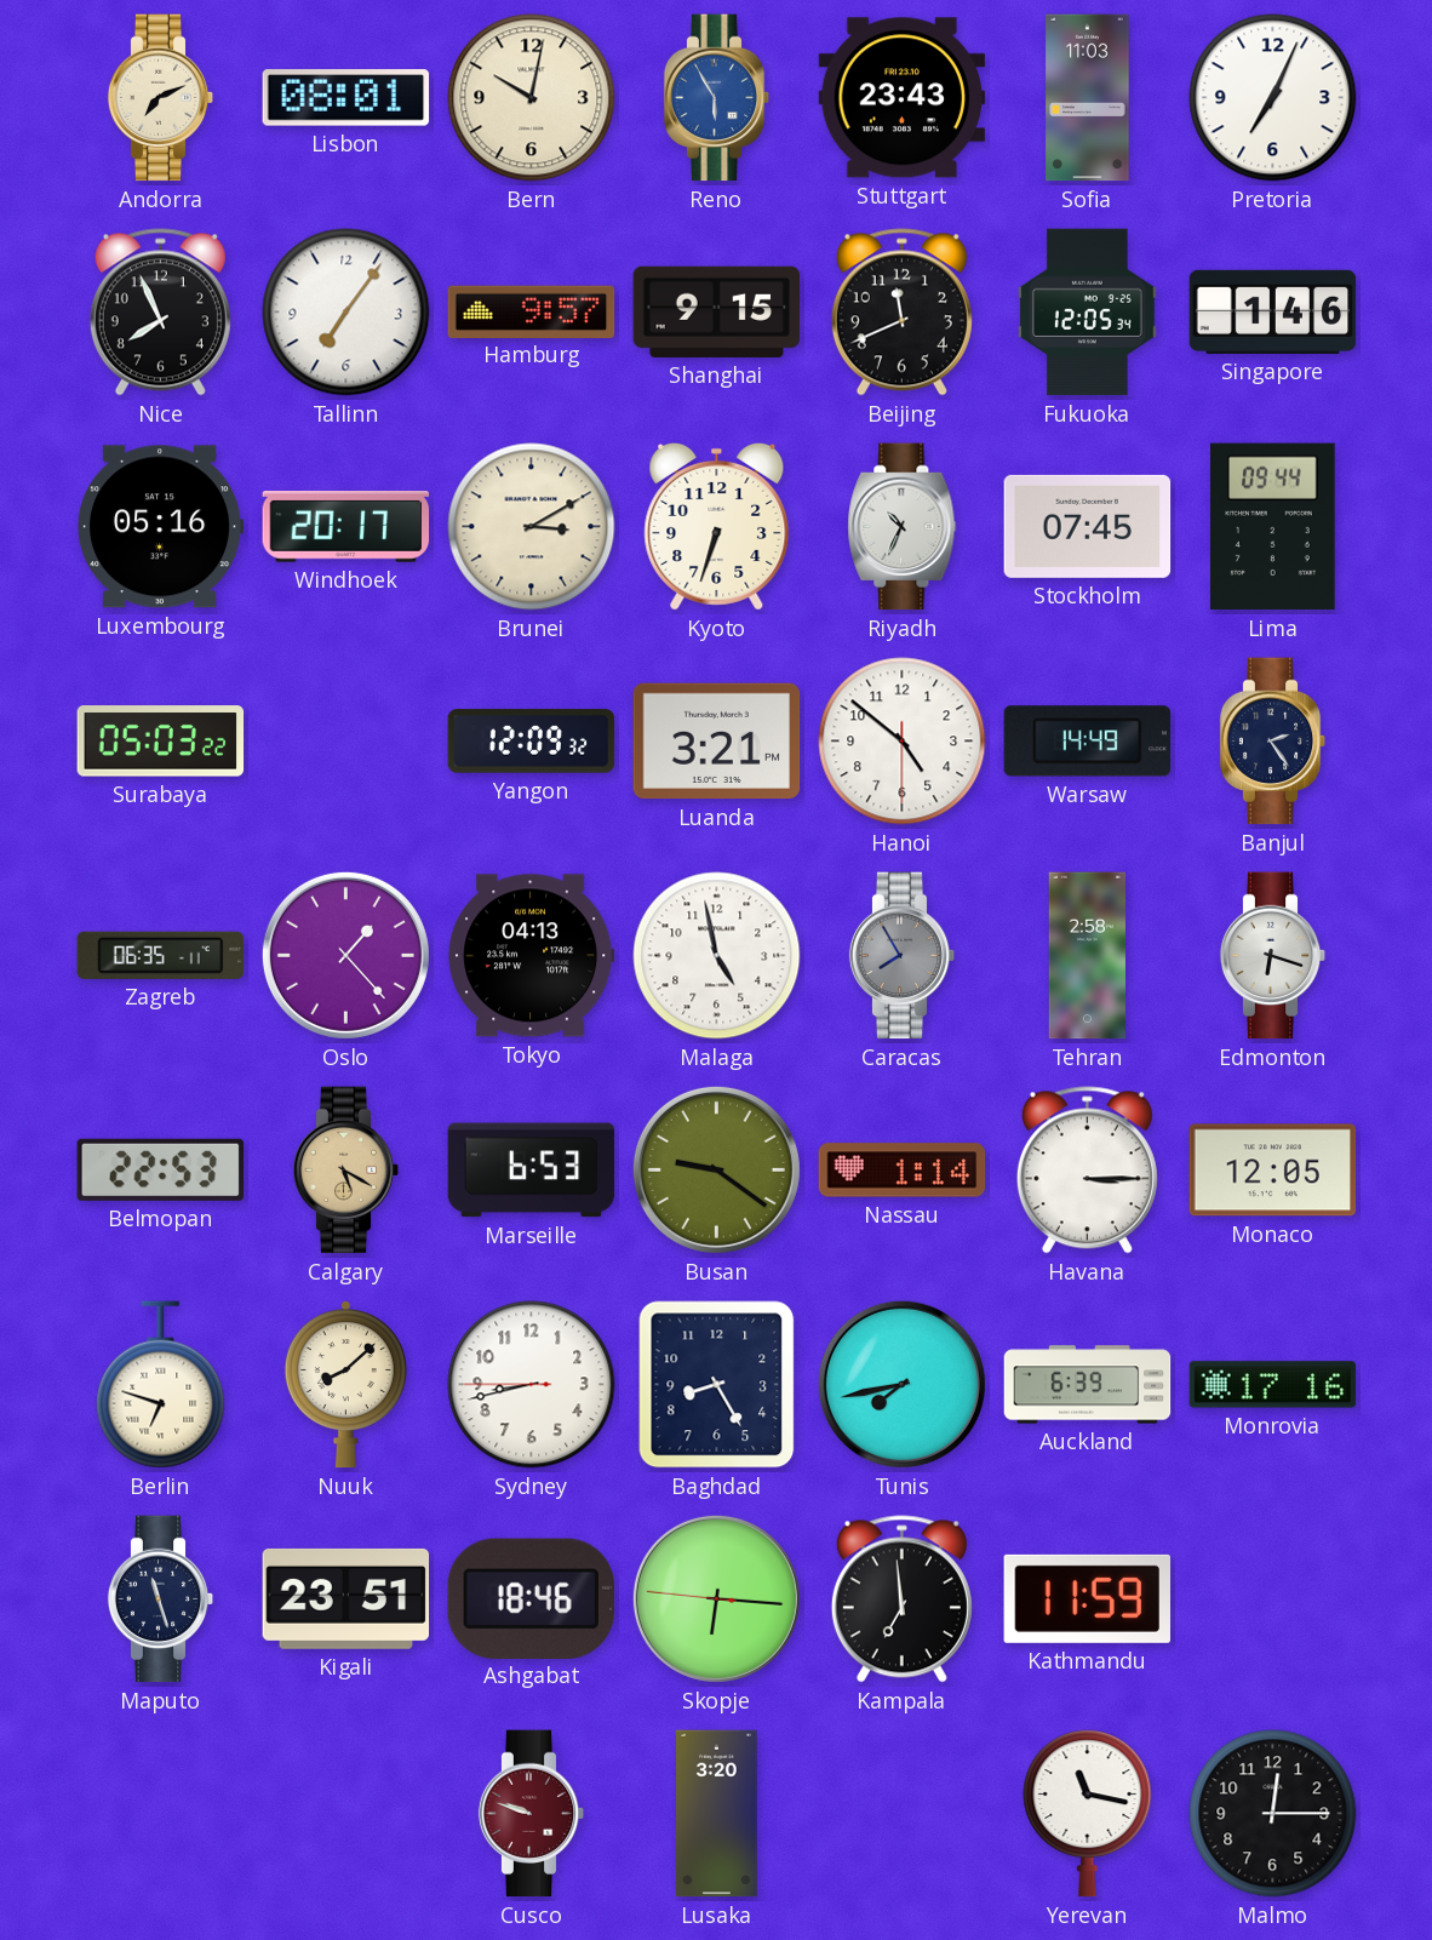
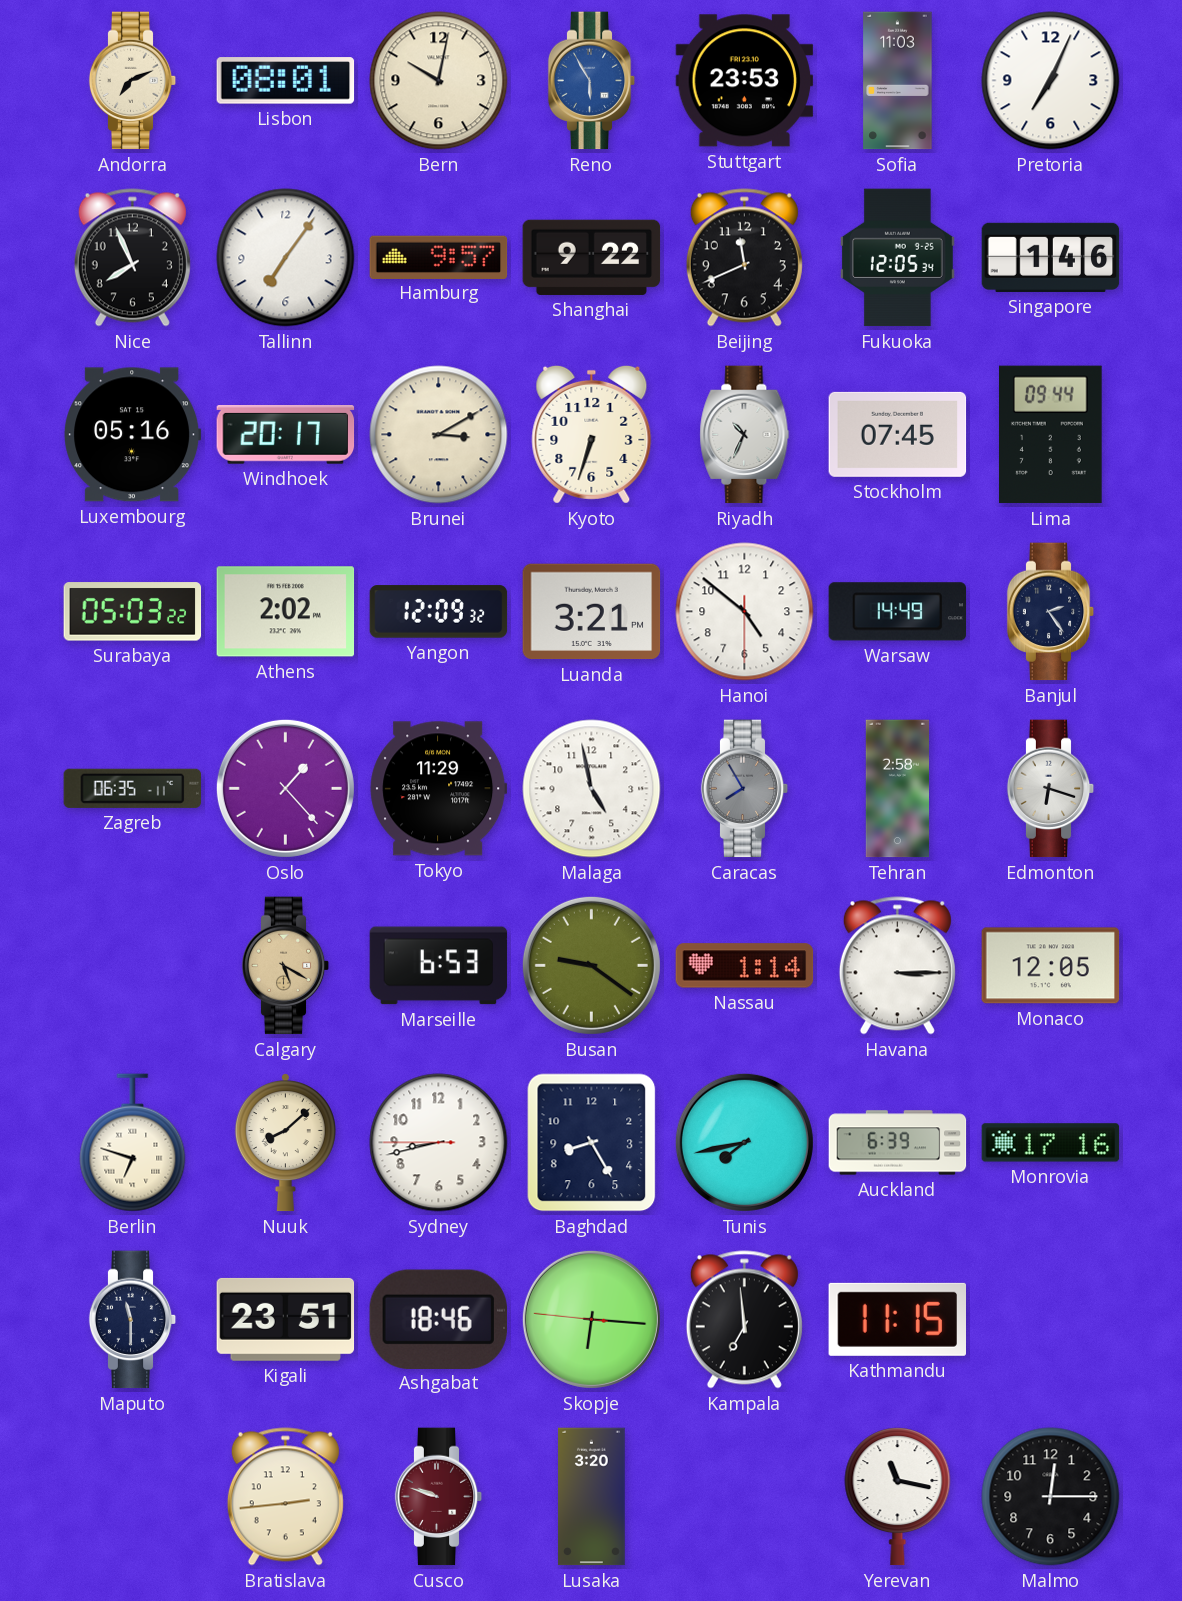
Stuttgart: 23:43 -> 23:53
Shanghai: 9:15 -> 9:22
Athens: none -> 2:02
Tokyo: 04:13 -> 11:29
Belmopan: 22:53 -> none
Maputo: 11:27 -> 11:30
Kathmandu: 11:59 -> 11:15
Bratislava: none -> 2:44
